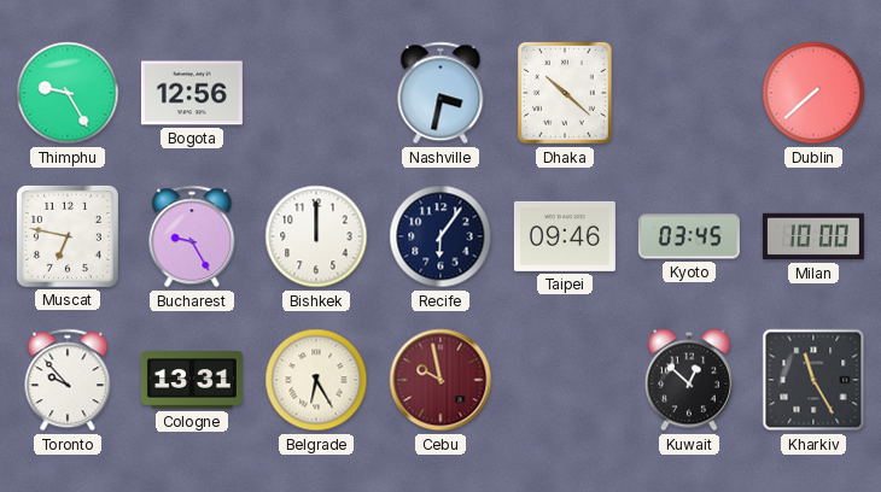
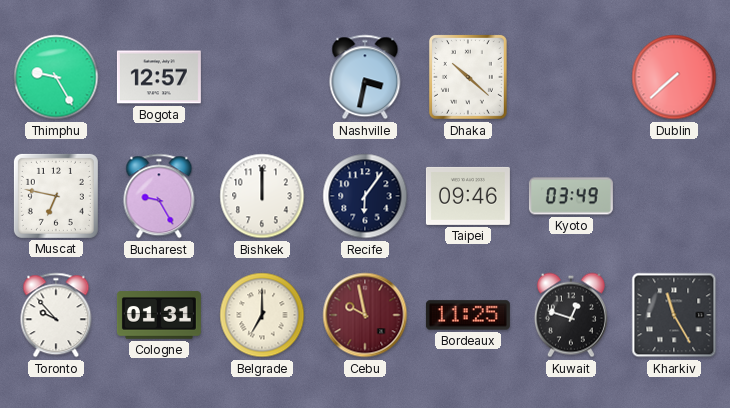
Bogota: 12:56 -> 12:57
Kyoto: 03:45 -> 03:49
Milan: 10:00 -> none
Cologne: 13:31 -> 01:31
Belgrade: 6:25 -> 7:00
Bordeaux: none -> 11:25
Kuwait: 12:52 -> 12:48
